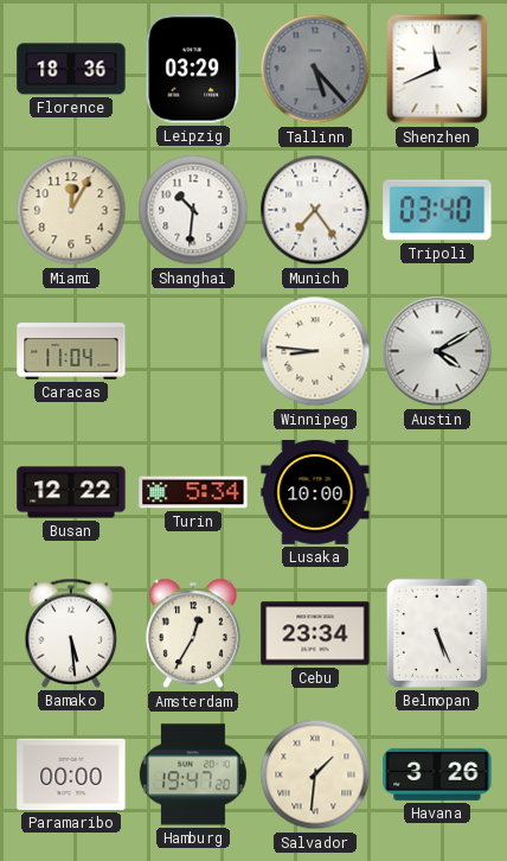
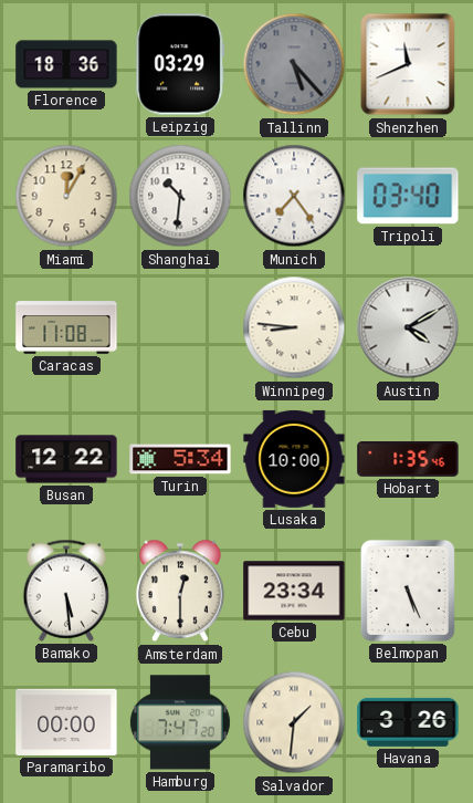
Caracas: 11:04 -> 11:08
Hobart: none -> 1:35
Amsterdam: 12:35 -> 12:30
Hamburg: 19:47 -> 7:47
